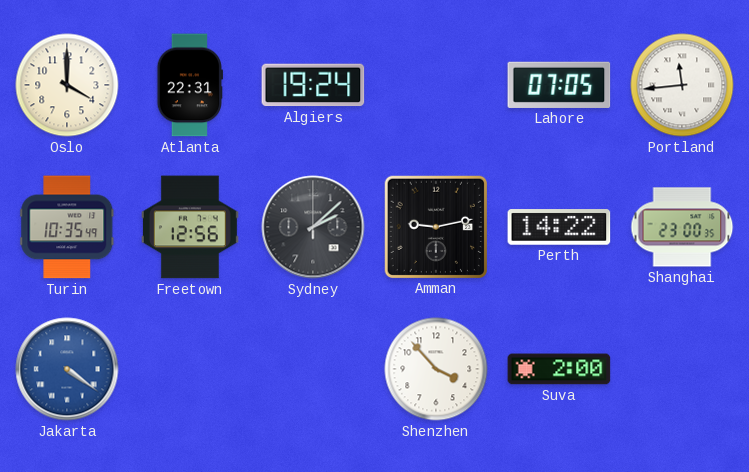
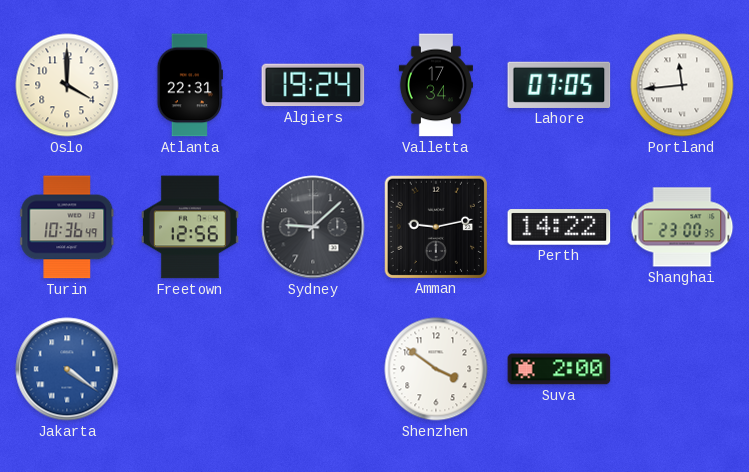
Valletta: none -> 17:34
Turin: 10:35 -> 10:36
Sydney: 2:08 -> 9:08
Shenzhen: 3:53 -> 3:51
